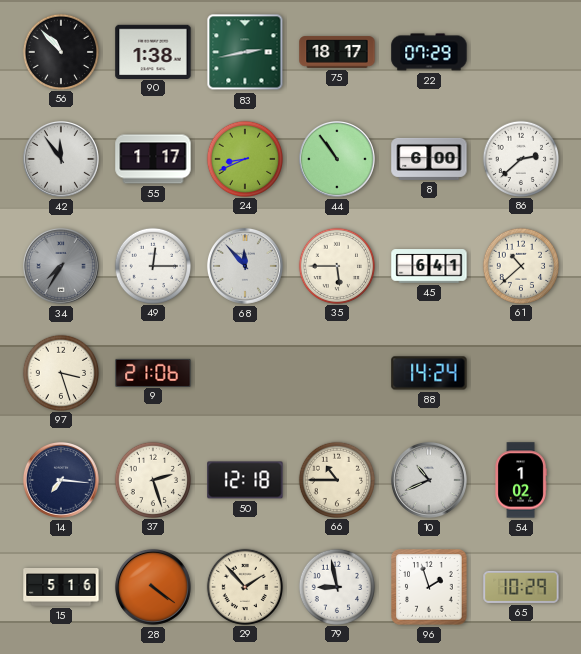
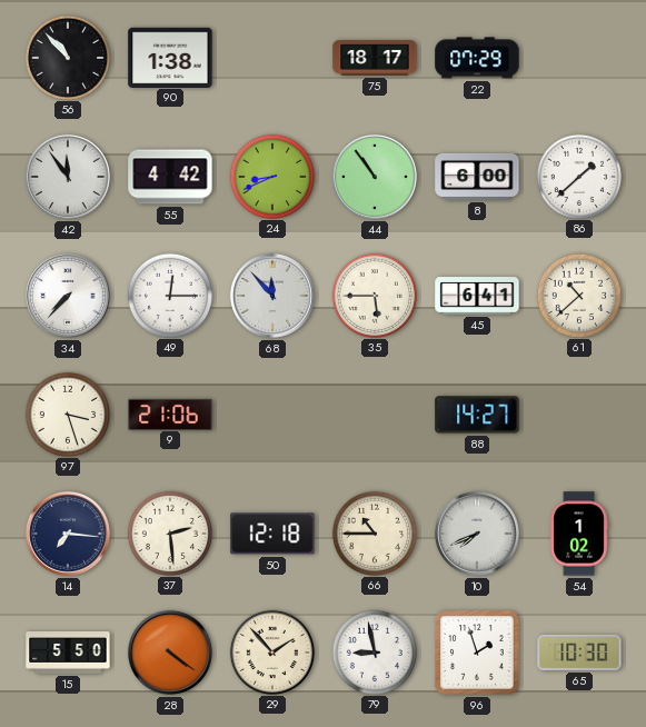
83: 2:43 -> none
55: 1:17 -> 4:42
86: 2:38 -> 1:38
34: 7:35 -> 7:37
34 dial: grey -> white
88: 14:24 -> 14:27
37: 2:27 -> 2:29
10: 10:41 -> 7:41
15: 5:16 -> 5:50
65: 10:29 -> 10:30
